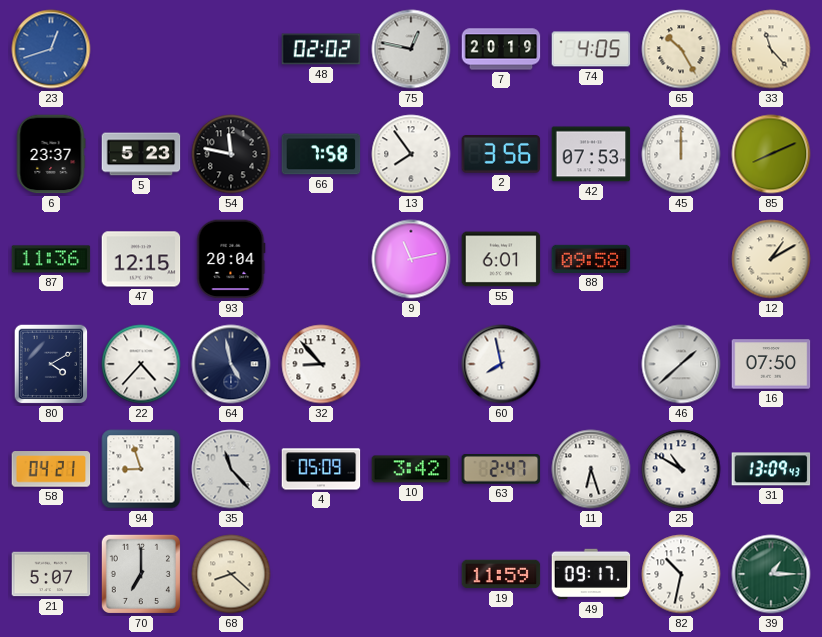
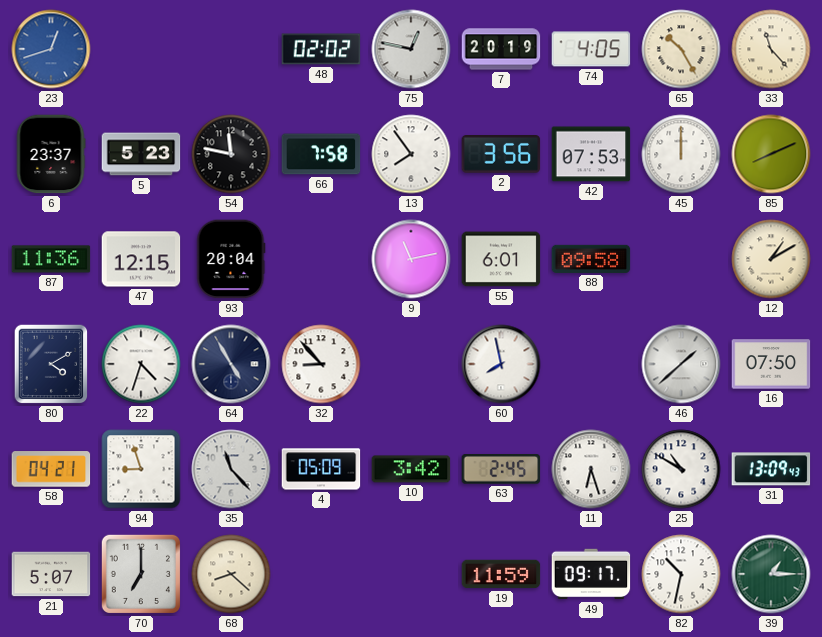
22: 4:37 -> 4:33
64: 4:58 -> 4:55
63: 2:47 -> 2:45
